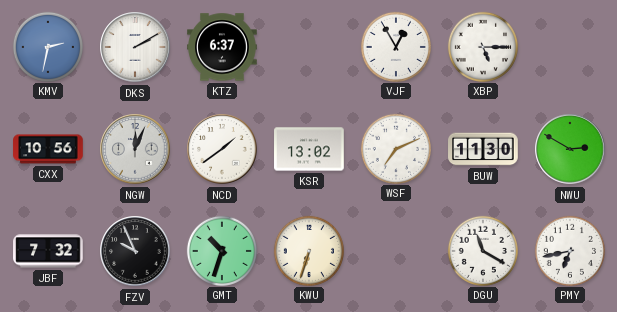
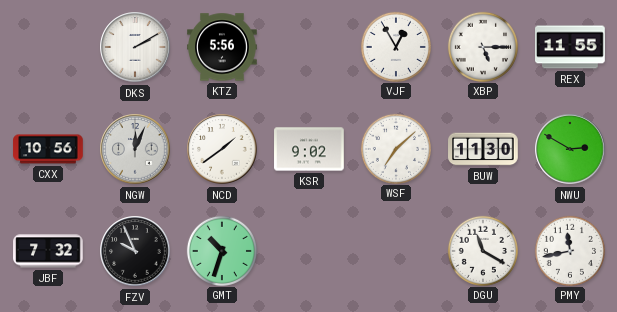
KMV: 2:32 -> none
KTZ: 6:37 -> 5:56
REX: none -> 11:55
KSR: 13:02 -> 9:02
WSF: 7:11 -> 7:08
KWU: 6:33 -> none
PMY: 6:43 -> 11:43
